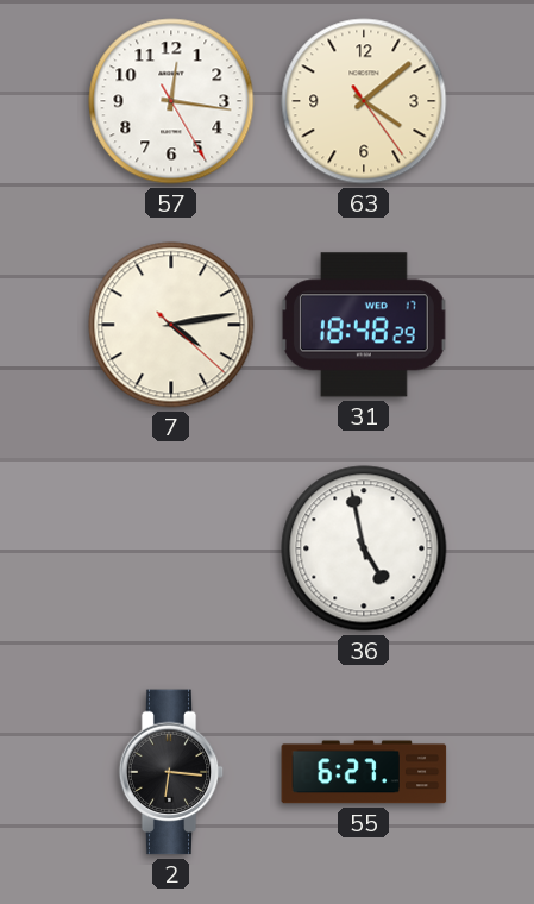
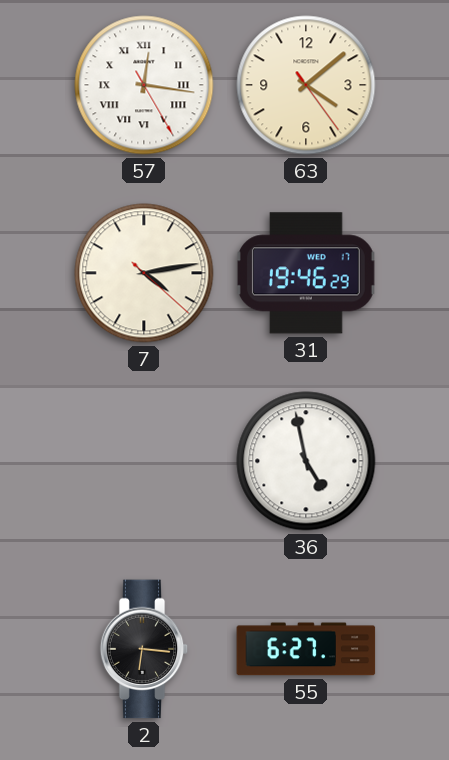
57 numerals: Arabic -> Roman
31: 18:48 -> 19:46
